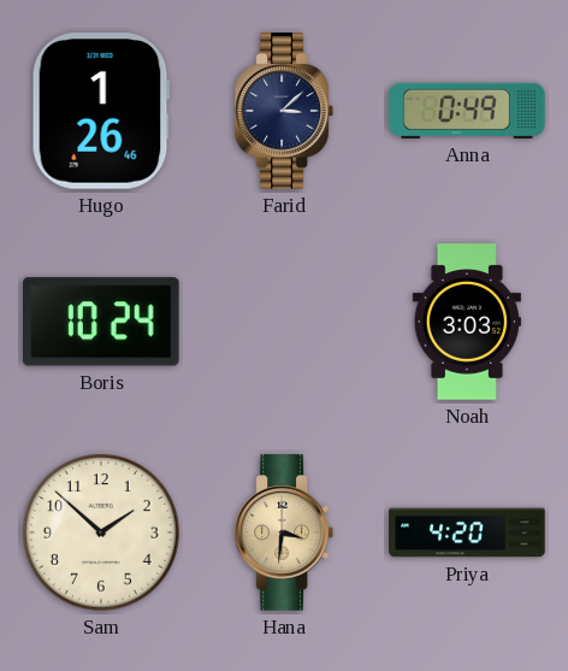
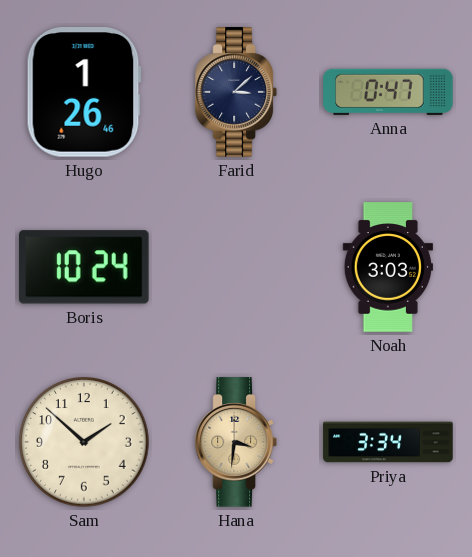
Anna: 0:49 -> 0:47
Priya: 4:20 -> 3:34
